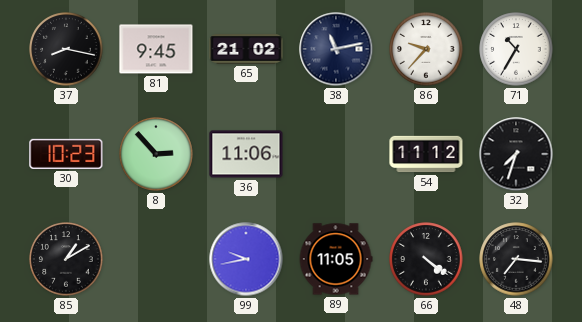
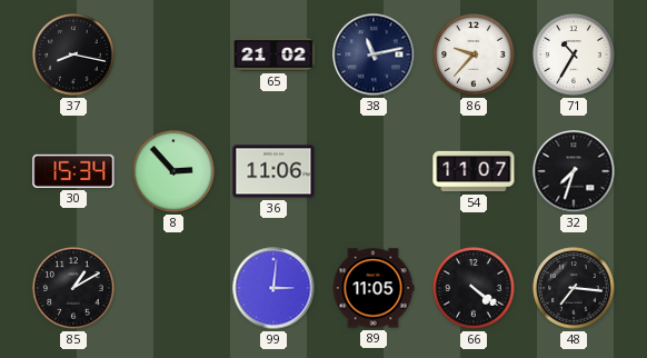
81: 9:45 -> none
30: 10:23 -> 15:34
54: 11:12 -> 11:07
99: 9:43 -> 3:01
